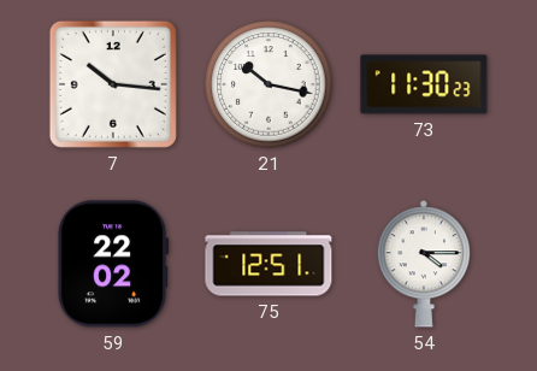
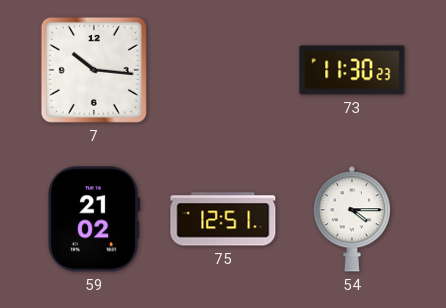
21: 10:17 -> none
59: 22:02 -> 21:02
